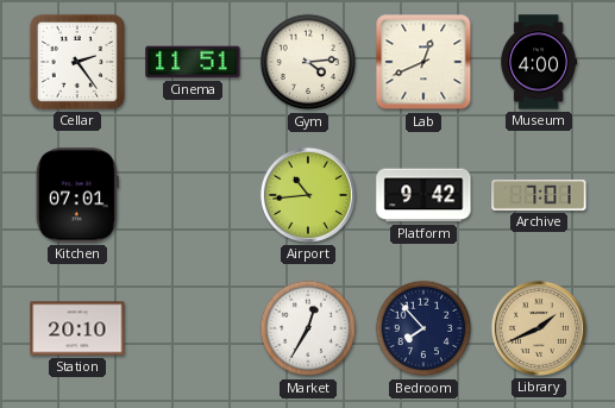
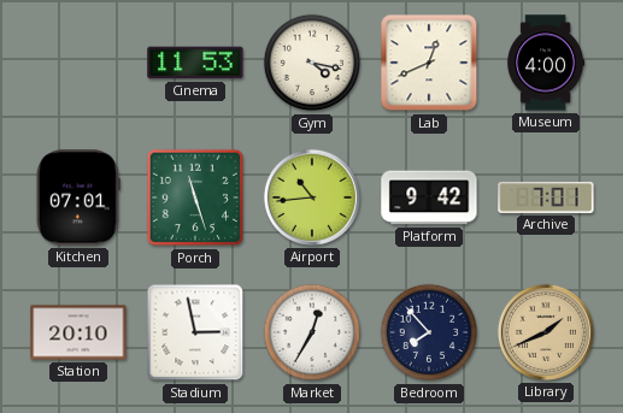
Cellar: 2:24 -> none
Cinema: 11:51 -> 11:53
Gym: 4:14 -> 4:17
Porch: none -> 11:27
Stadium: none -> 2:58
